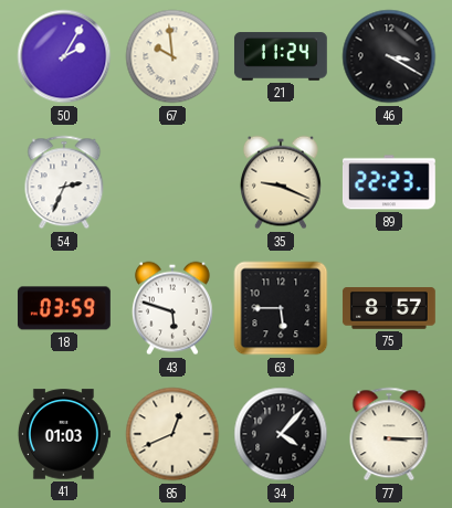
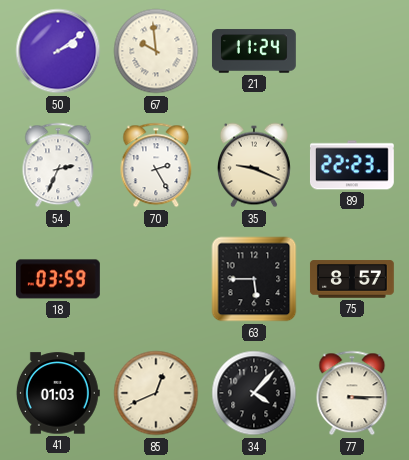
50: 2:05 -> 2:09
46: 3:20 -> none
70: none -> 2:25
43: 5:48 -> none
